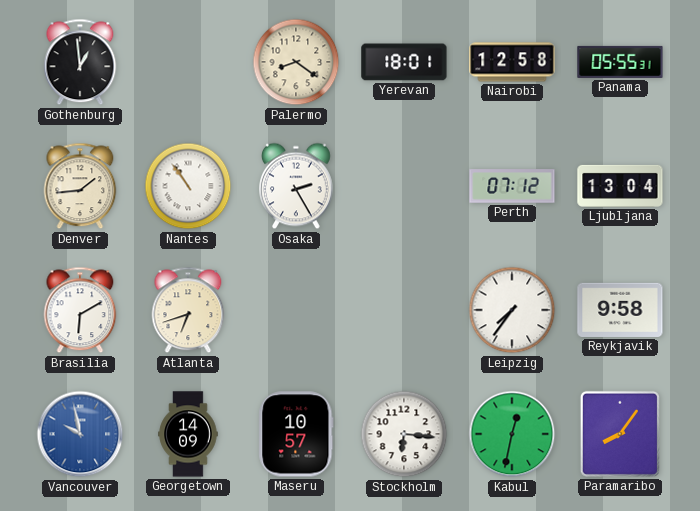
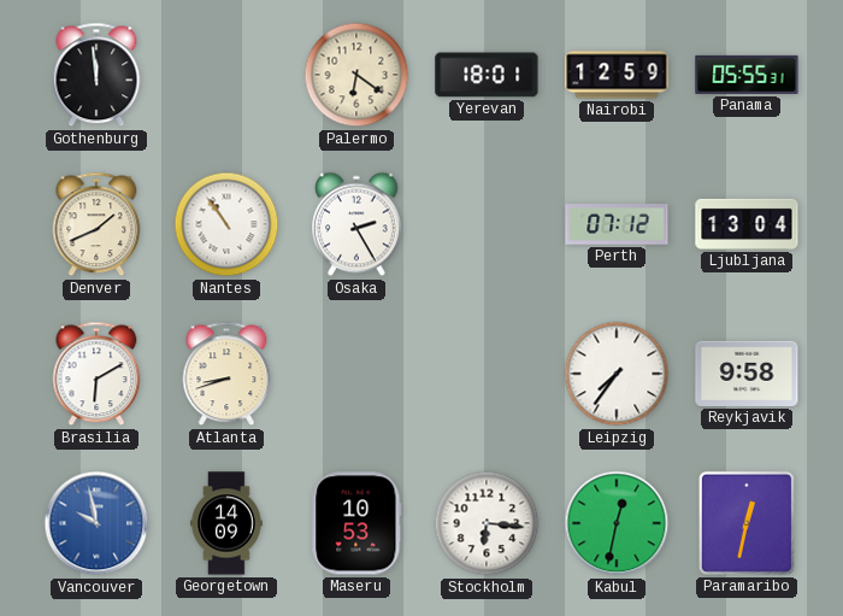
Gothenburg: 12:59 -> 11:59
Palermo: 8:21 -> 6:21
Nairobi: 12:58 -> 12:59
Denver: 1:44 -> 1:41
Atlanta: 6:42 -> 8:42
Maseru: 10:57 -> 10:53
Paramaribo: 8:06 -> 12:32
